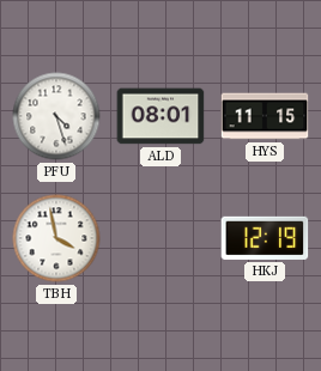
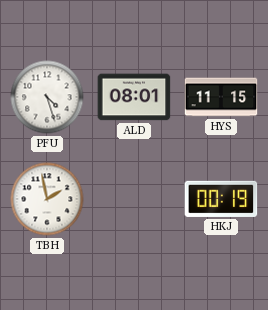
TBH: 3:58 -> 1:58
HKJ: 12:19 -> 00:19
